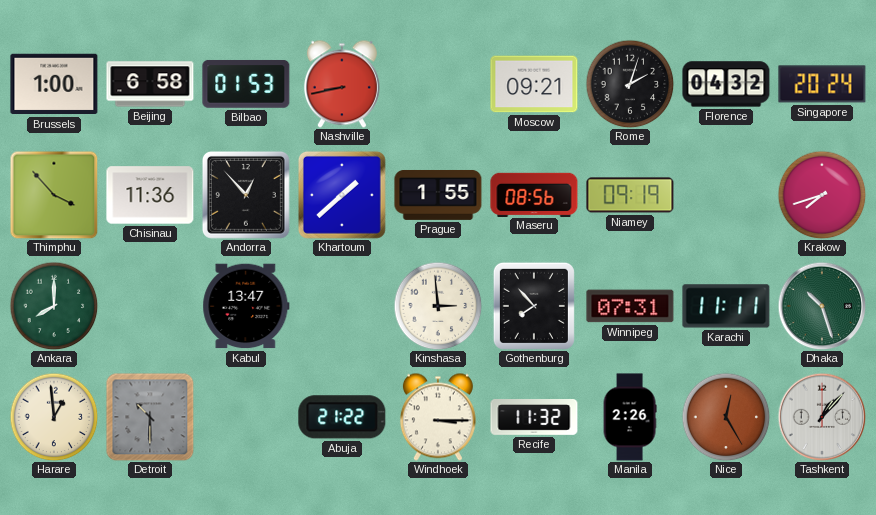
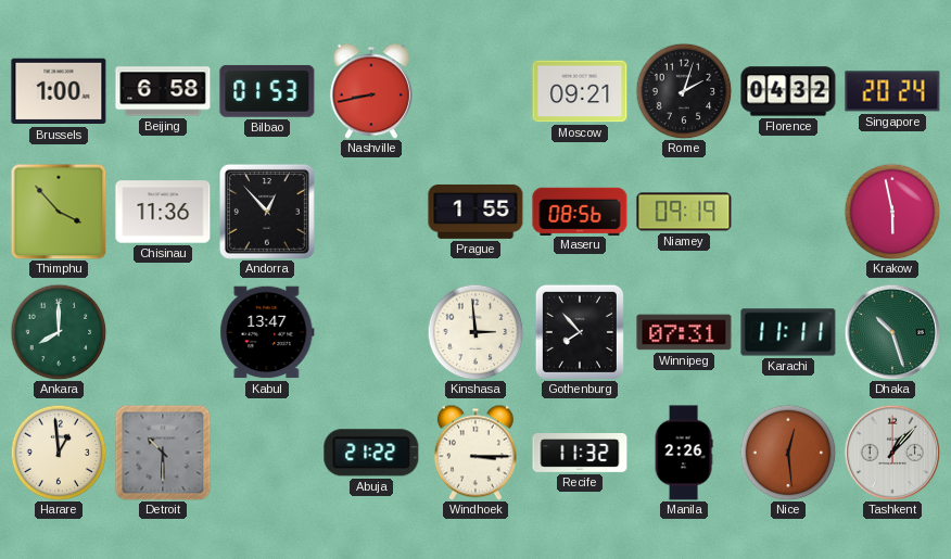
Khartoum: 1:38 -> none
Krakow: 7:42 -> 5:58
Nice: 12:25 -> 12:29
